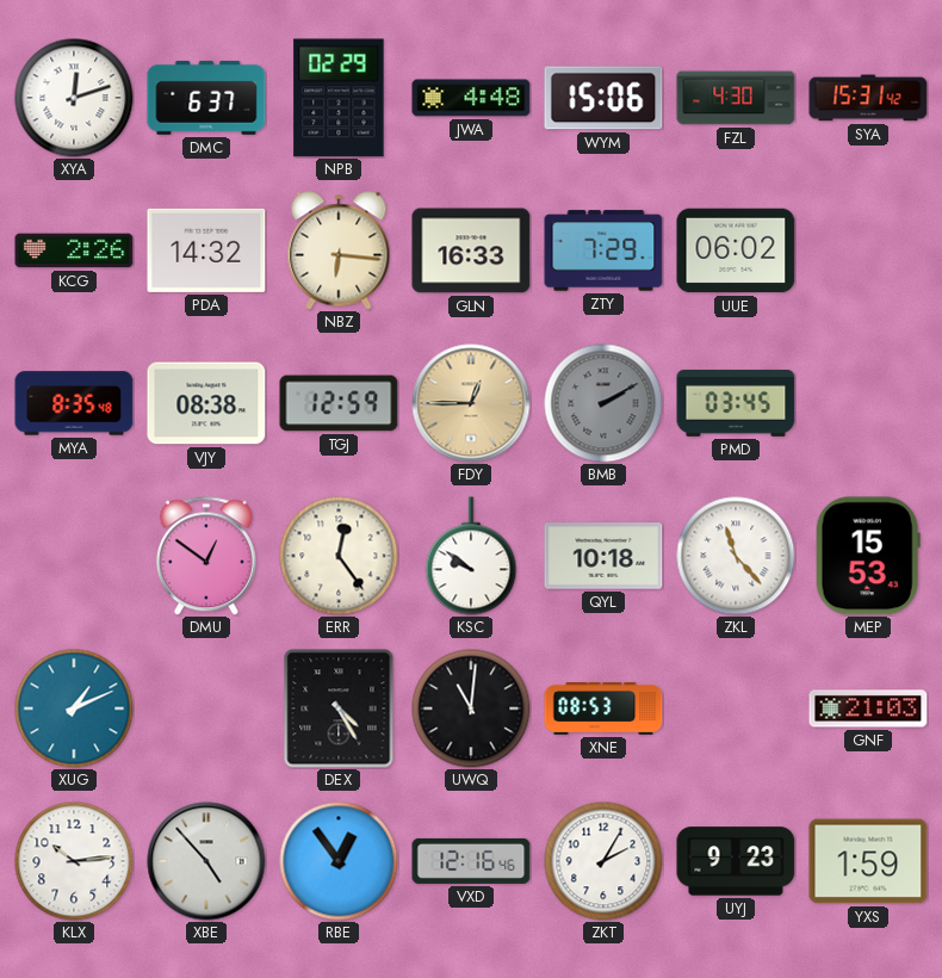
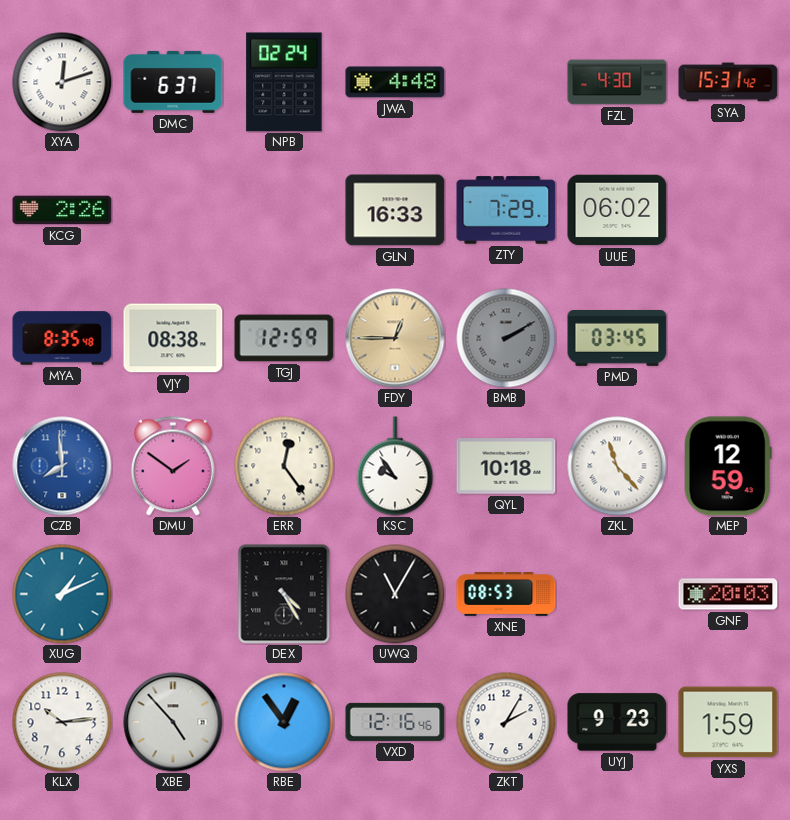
NPB: 02:29 -> 02:24
WYM: 15:06 -> none
PDA: 14:32 -> none
NBZ: 6:16 -> none
CZB: none -> 7:59
DMU: 12:51 -> 1:51
KSC: 9:51 -> 9:54
MEP: 15:53 -> 12:59
UWQ: 11:01 -> 11:05
GNF: 21:03 -> 20:03
